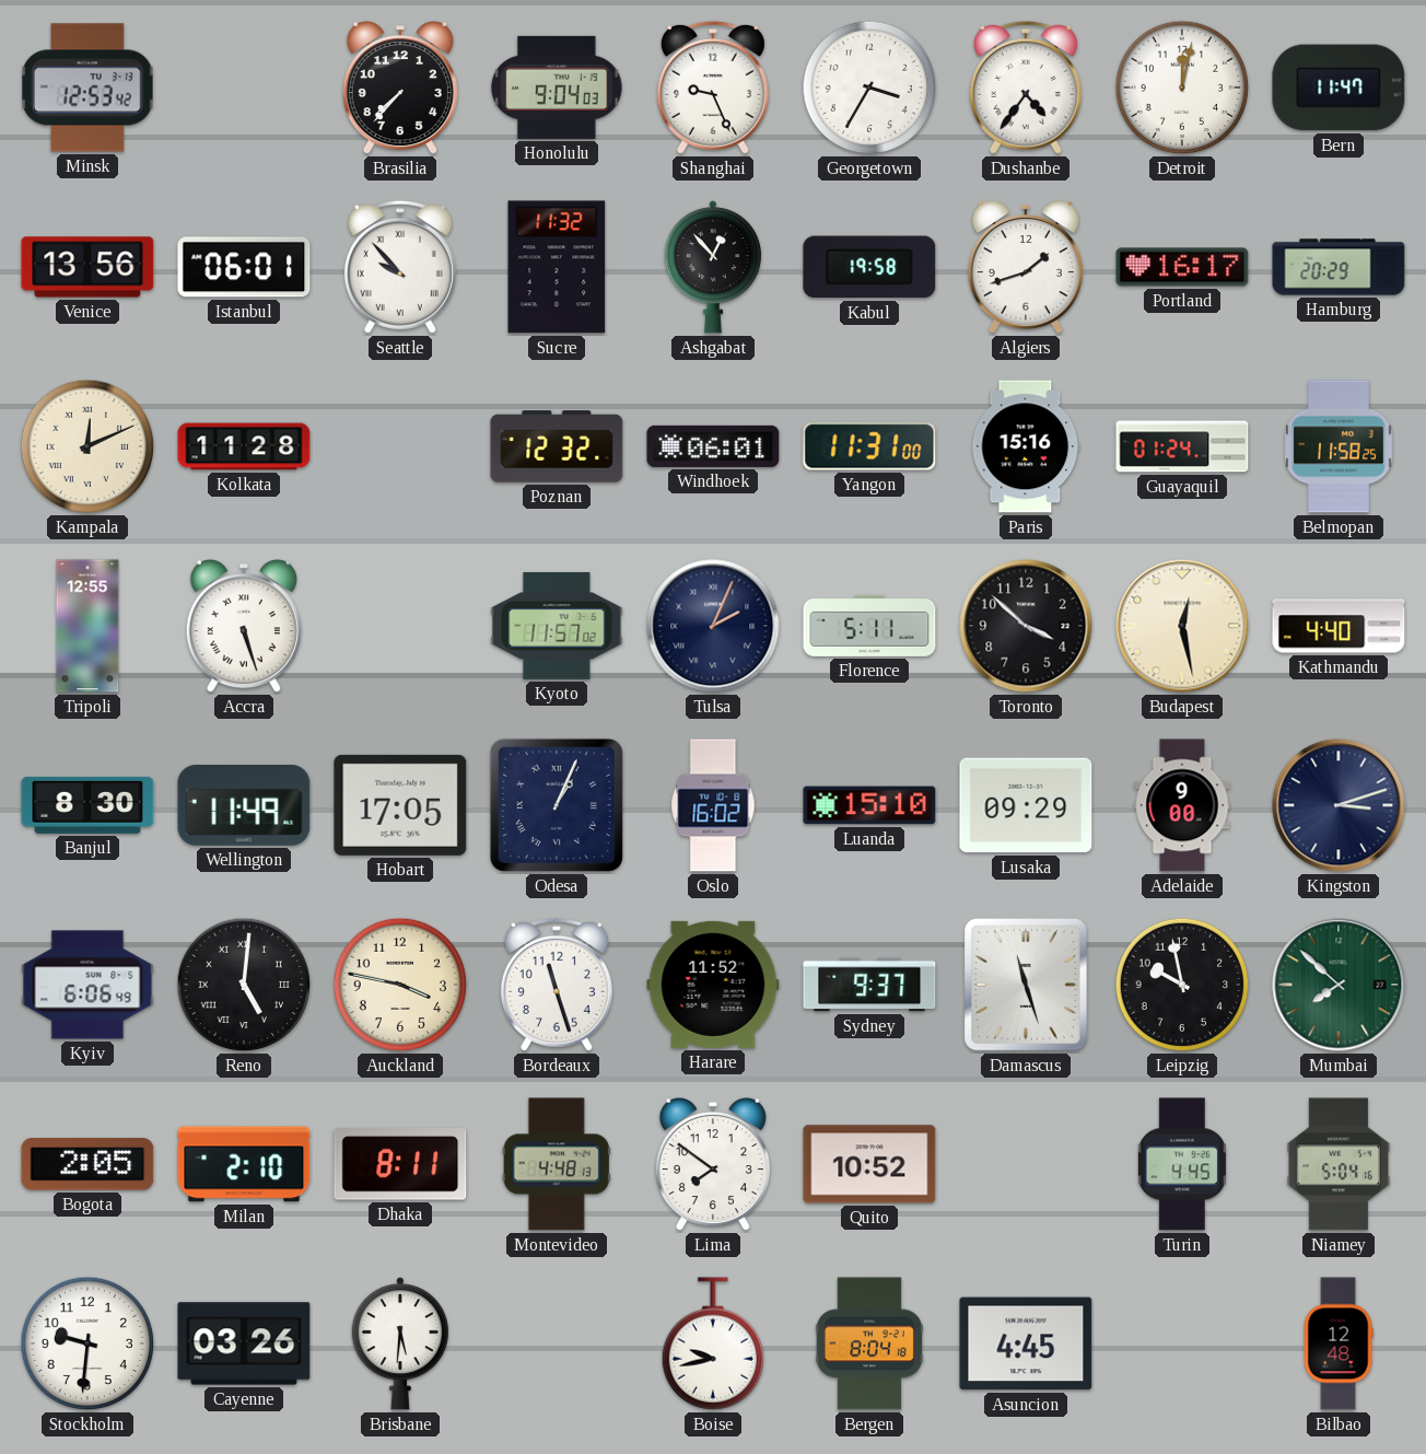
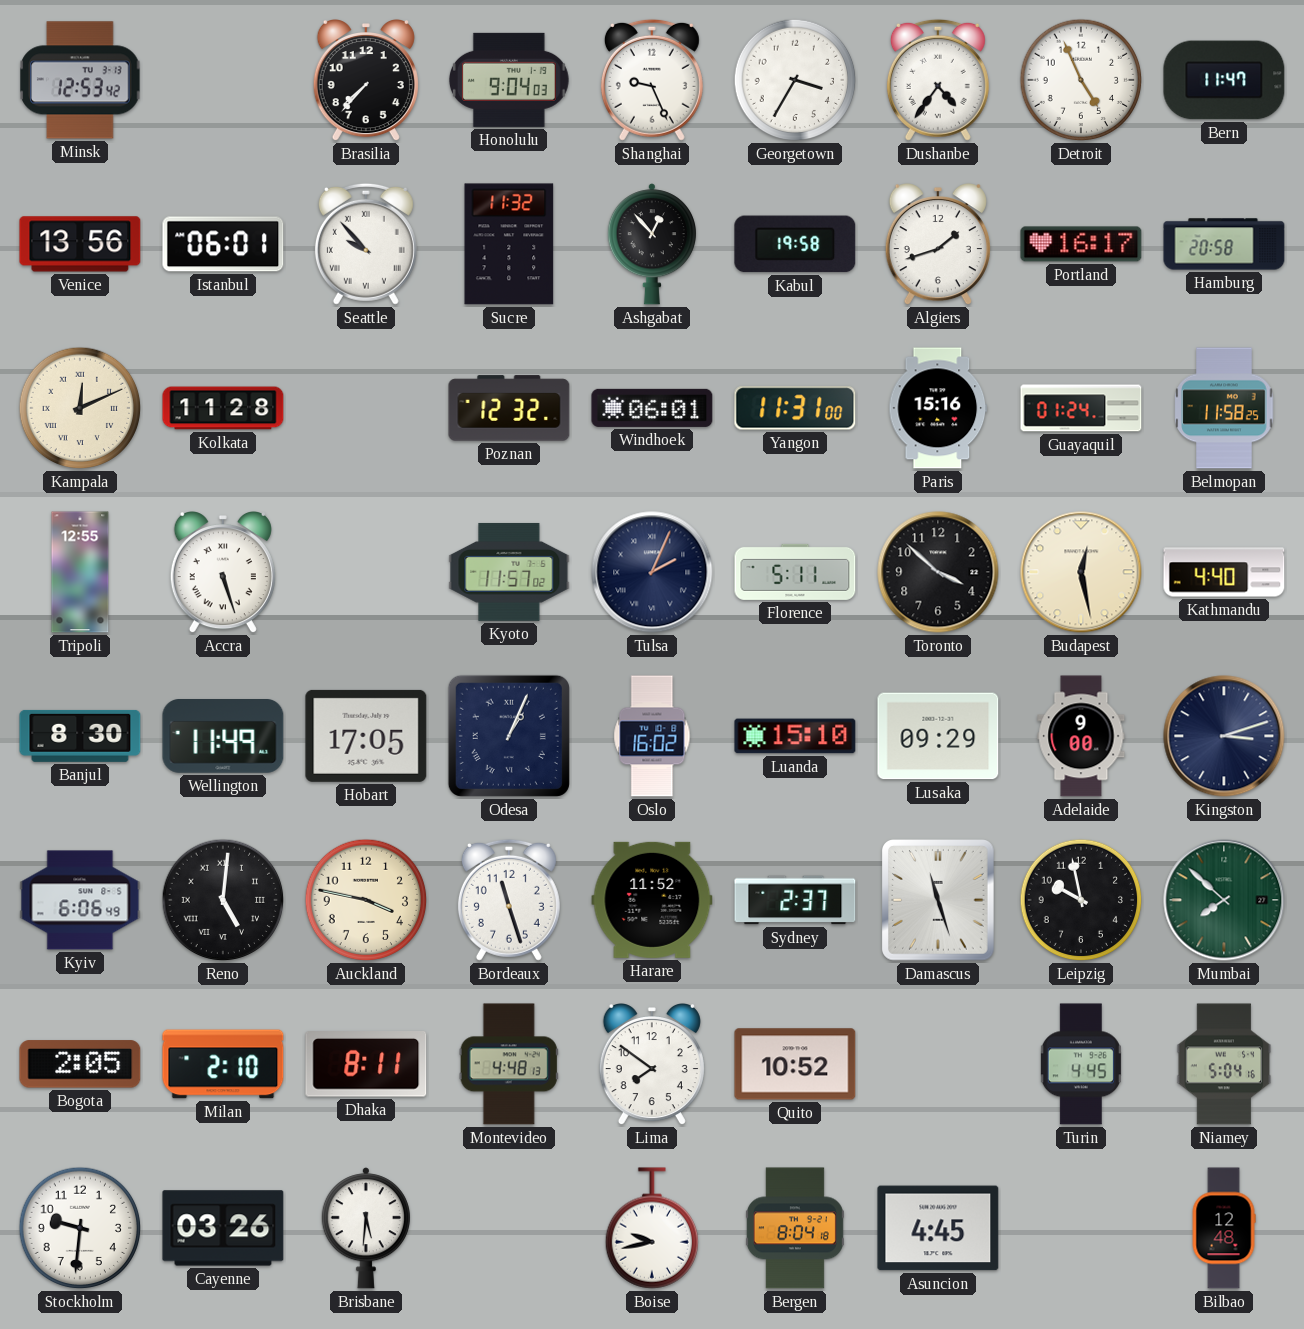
Detroit: 12:02 -> 4:56
Hamburg: 20:29 -> 20:58
Sydney: 9:37 -> 2:37
